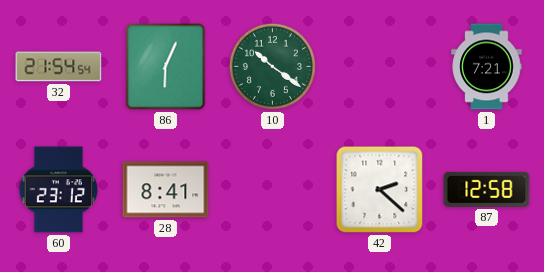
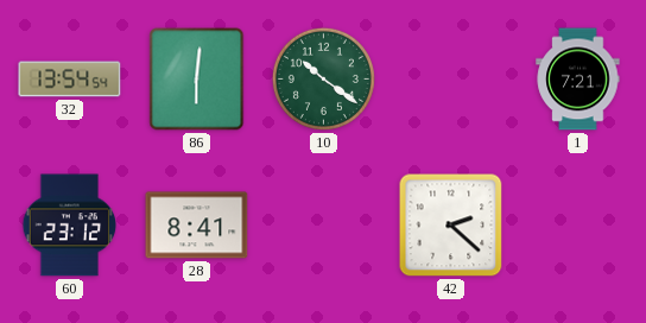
32: 21:54 -> 13:54
86: 6:04 -> 6:01
87: 12:58 -> none
